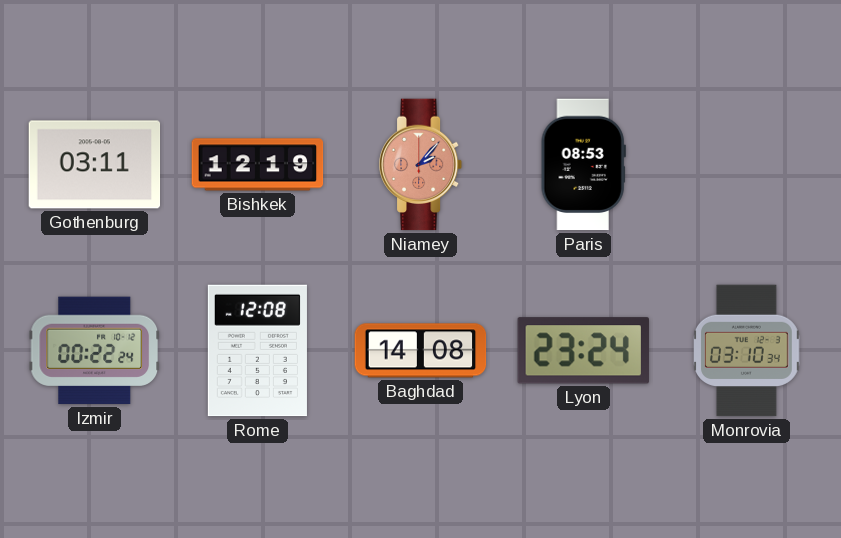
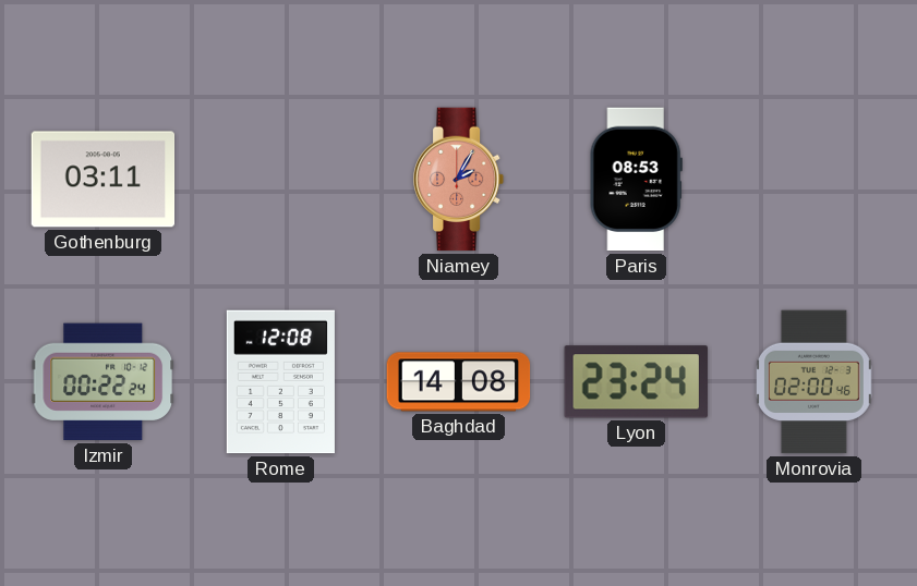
Bishkek: 12:19 -> none
Niamey: 2:07 -> 2:05
Monrovia: 03:10 -> 02:00
